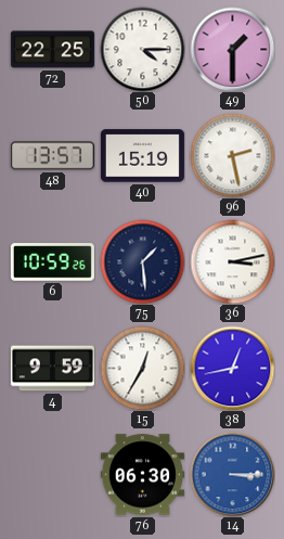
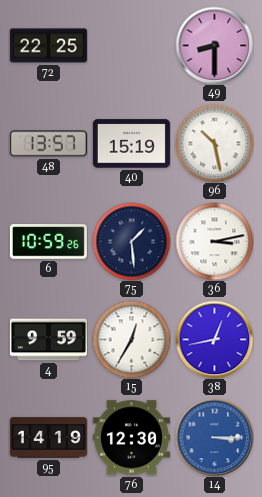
50: 4:15 -> none
49: 1:30 -> 8:30
96: 2:28 -> 10:28
95: none -> 14:19
76: 06:30 -> 12:30
